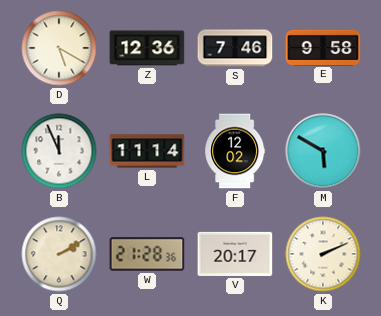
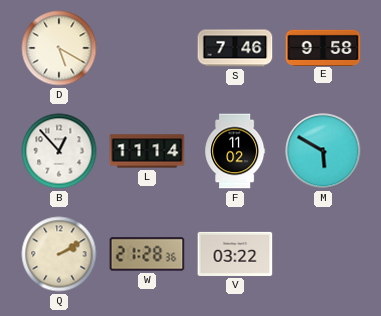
Z: 12:36 -> none
B: 11:56 -> 12:53
F: 12:02 -> 11:02
V: 20:17 -> 03:22
K: 2:11 -> none
